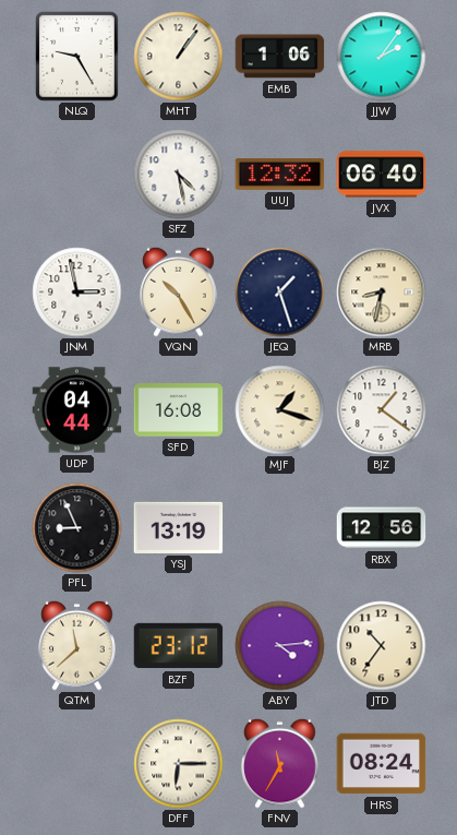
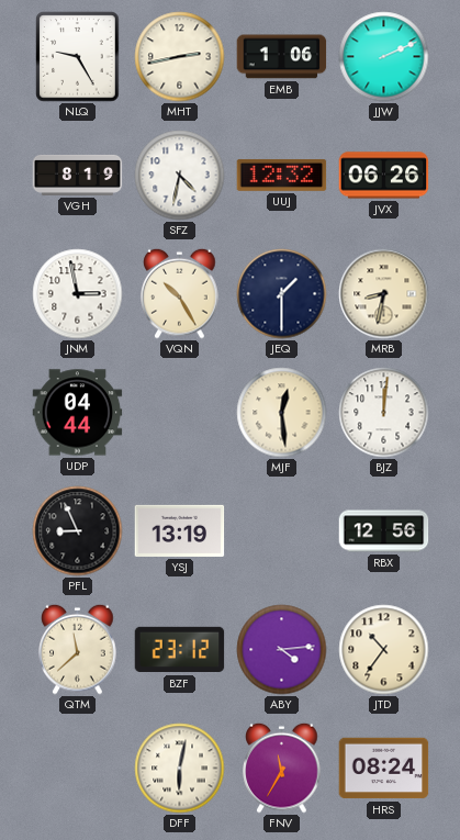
MHT: 1:06 -> 2:43
JJW: 2:06 -> 2:11
VGH: none -> 8:19
SFZ: 4:28 -> 4:32
JVX: 06:40 -> 06:26
JEQ: 1:27 -> 1:30
SFD: 16:08 -> none
MJF: 1:18 -> 12:29
BJZ: 1:21 -> 12:01
DFF: 6:15 -> 6:02
